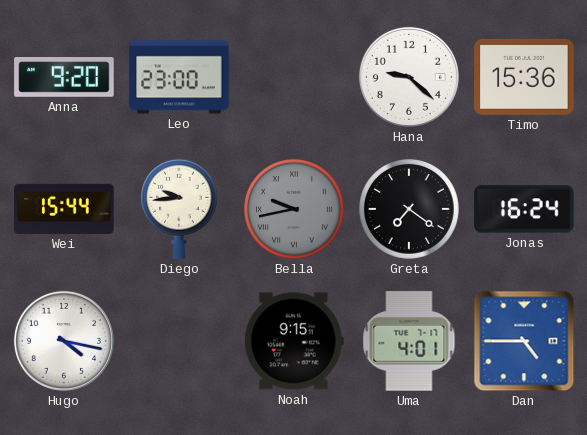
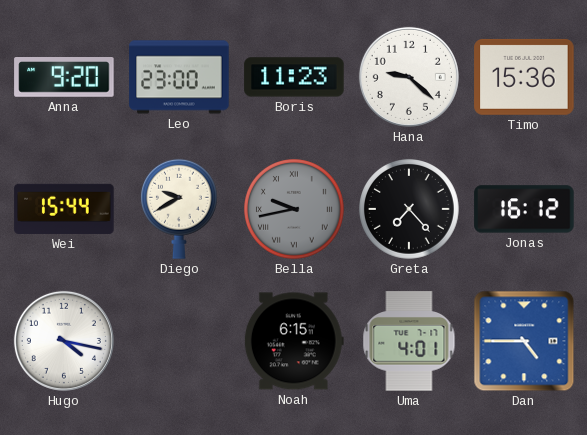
Boris: none -> 11:23
Diego: 9:44 -> 9:40
Greta: 7:21 -> 7:23
Jonas: 16:24 -> 16:12
Noah: 9:15 -> 6:15
